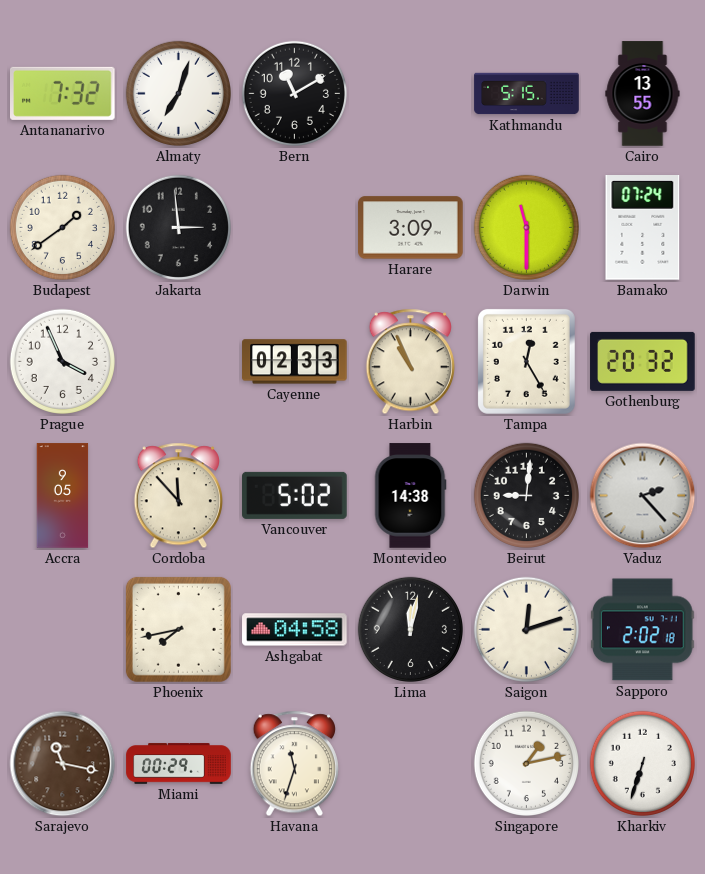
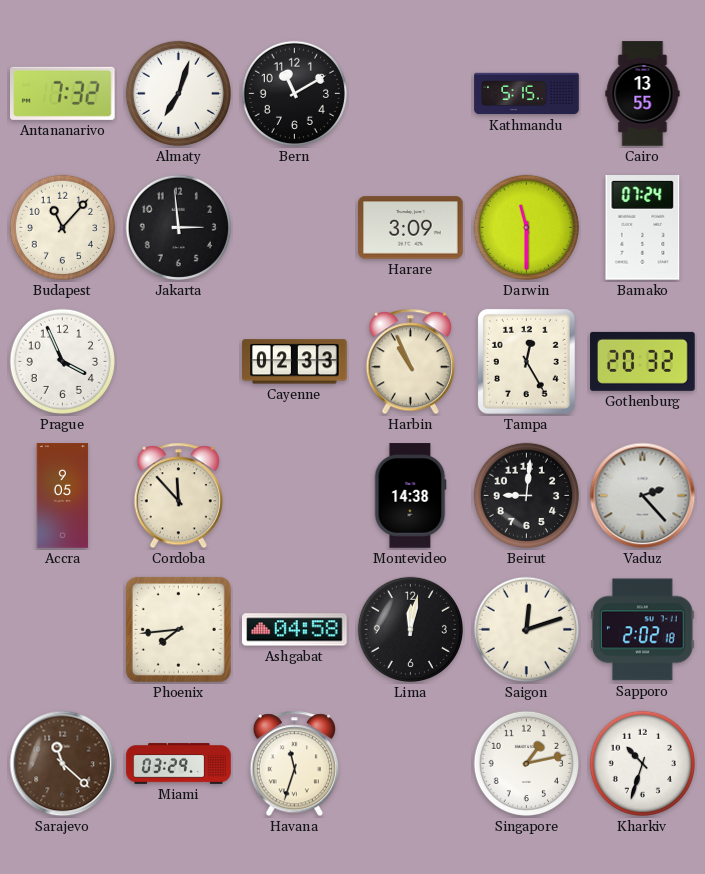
Budapest: 1:39 -> 11:07
Vancouver: 5:02 -> none
Phoenix: 7:43 -> 7:44
Sarajevo: 11:17 -> 11:22
Miami: 00:29 -> 03:29
Kharkiv: 6:33 -> 10:33
